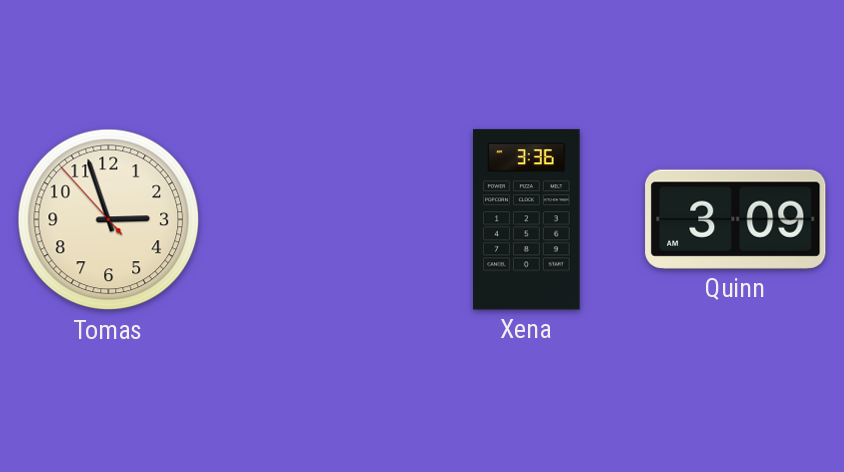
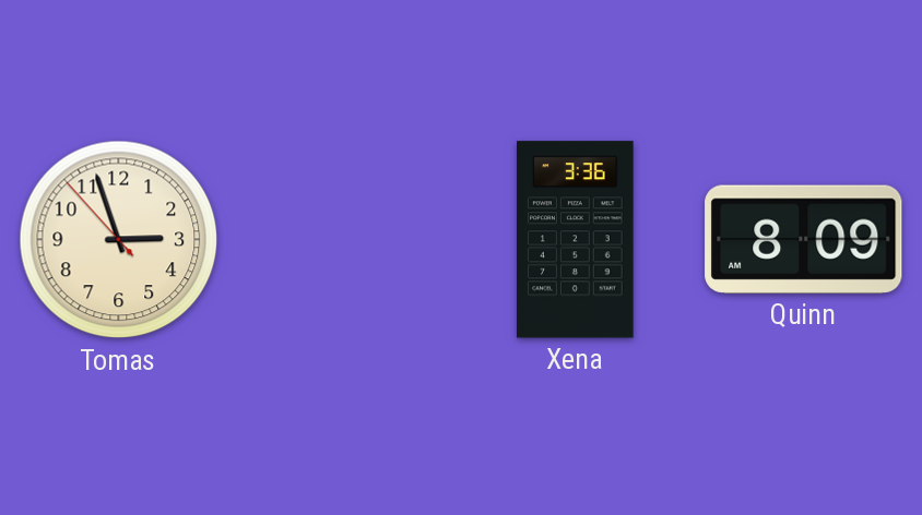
Quinn: 3:09 -> 8:09
